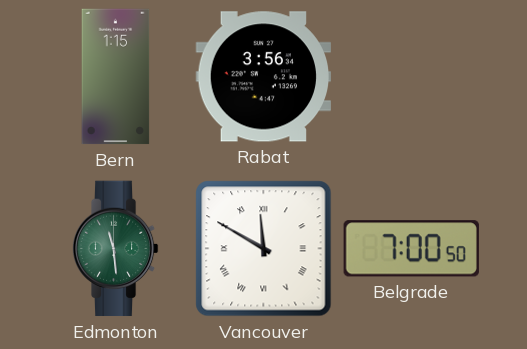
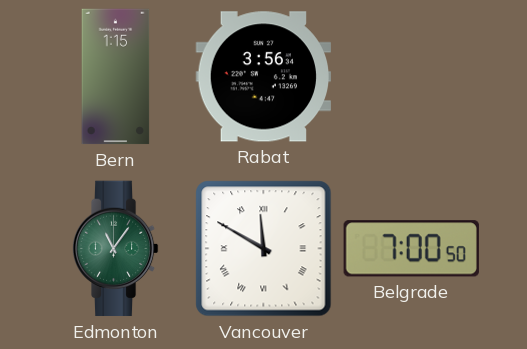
Edmonton: 11:29 -> 11:06
